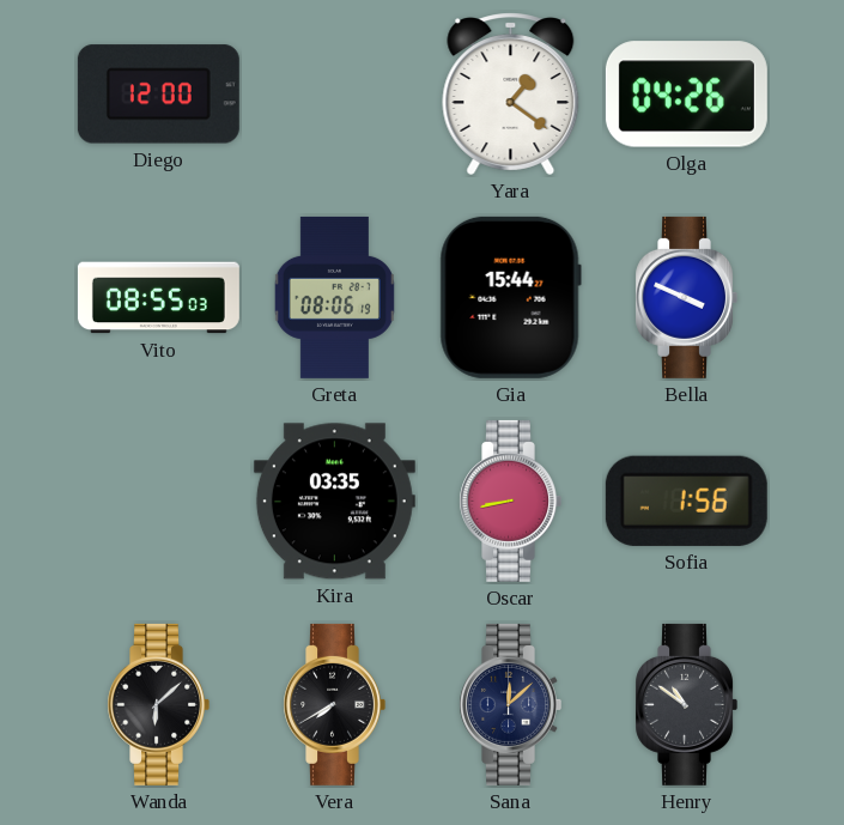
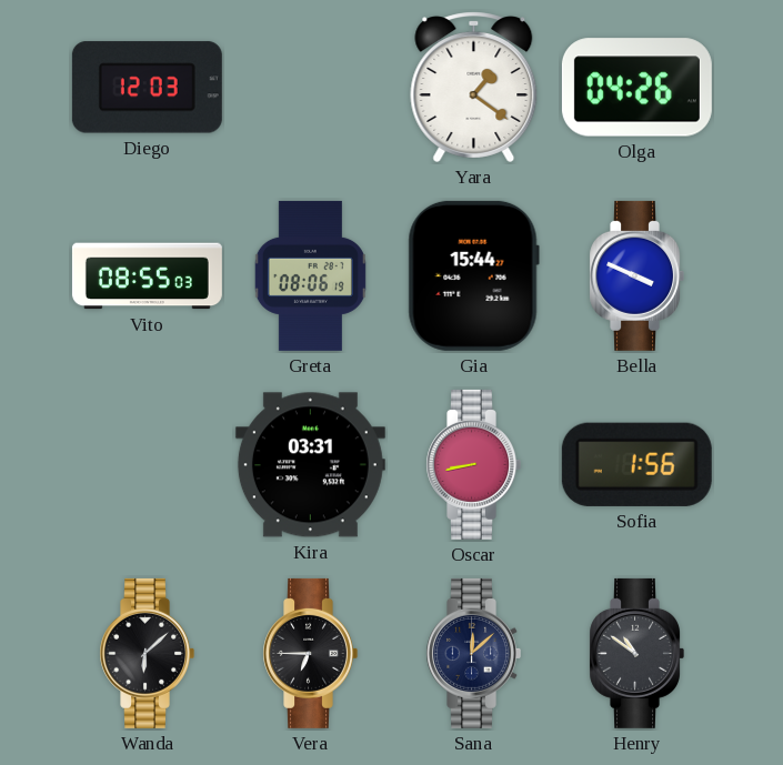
Diego: 12:00 -> 12:03
Kira: 03:35 -> 03:31
Vera: 7:40 -> 6:45
